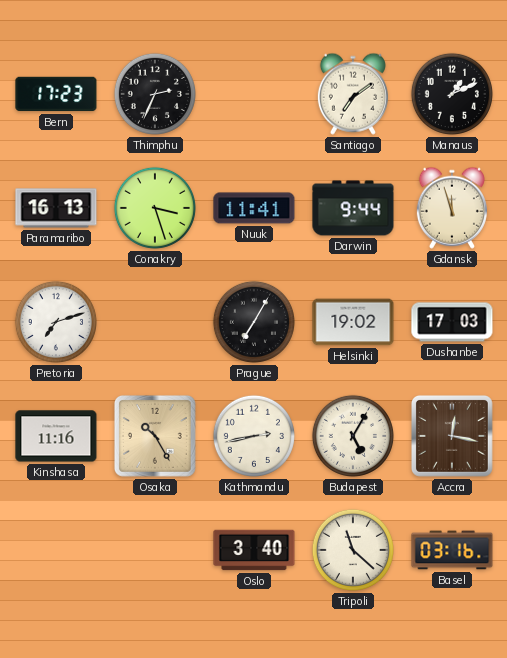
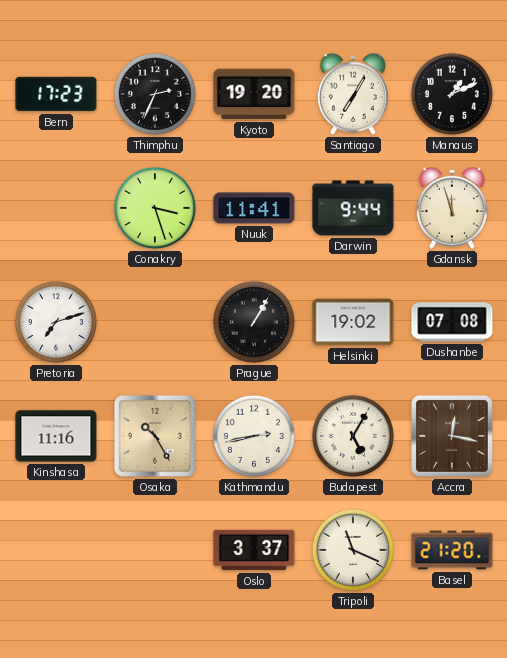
Kyoto: none -> 19:20
Santiago: 7:09 -> 7:05
Paramaribo: 16:13 -> none
Prague: 7:05 -> 1:05
Dushanbe: 17:03 -> 07:08
Oslo: 3:40 -> 3:37
Tripoli: 11:22 -> 11:19
Basel: 03:16 -> 21:20
